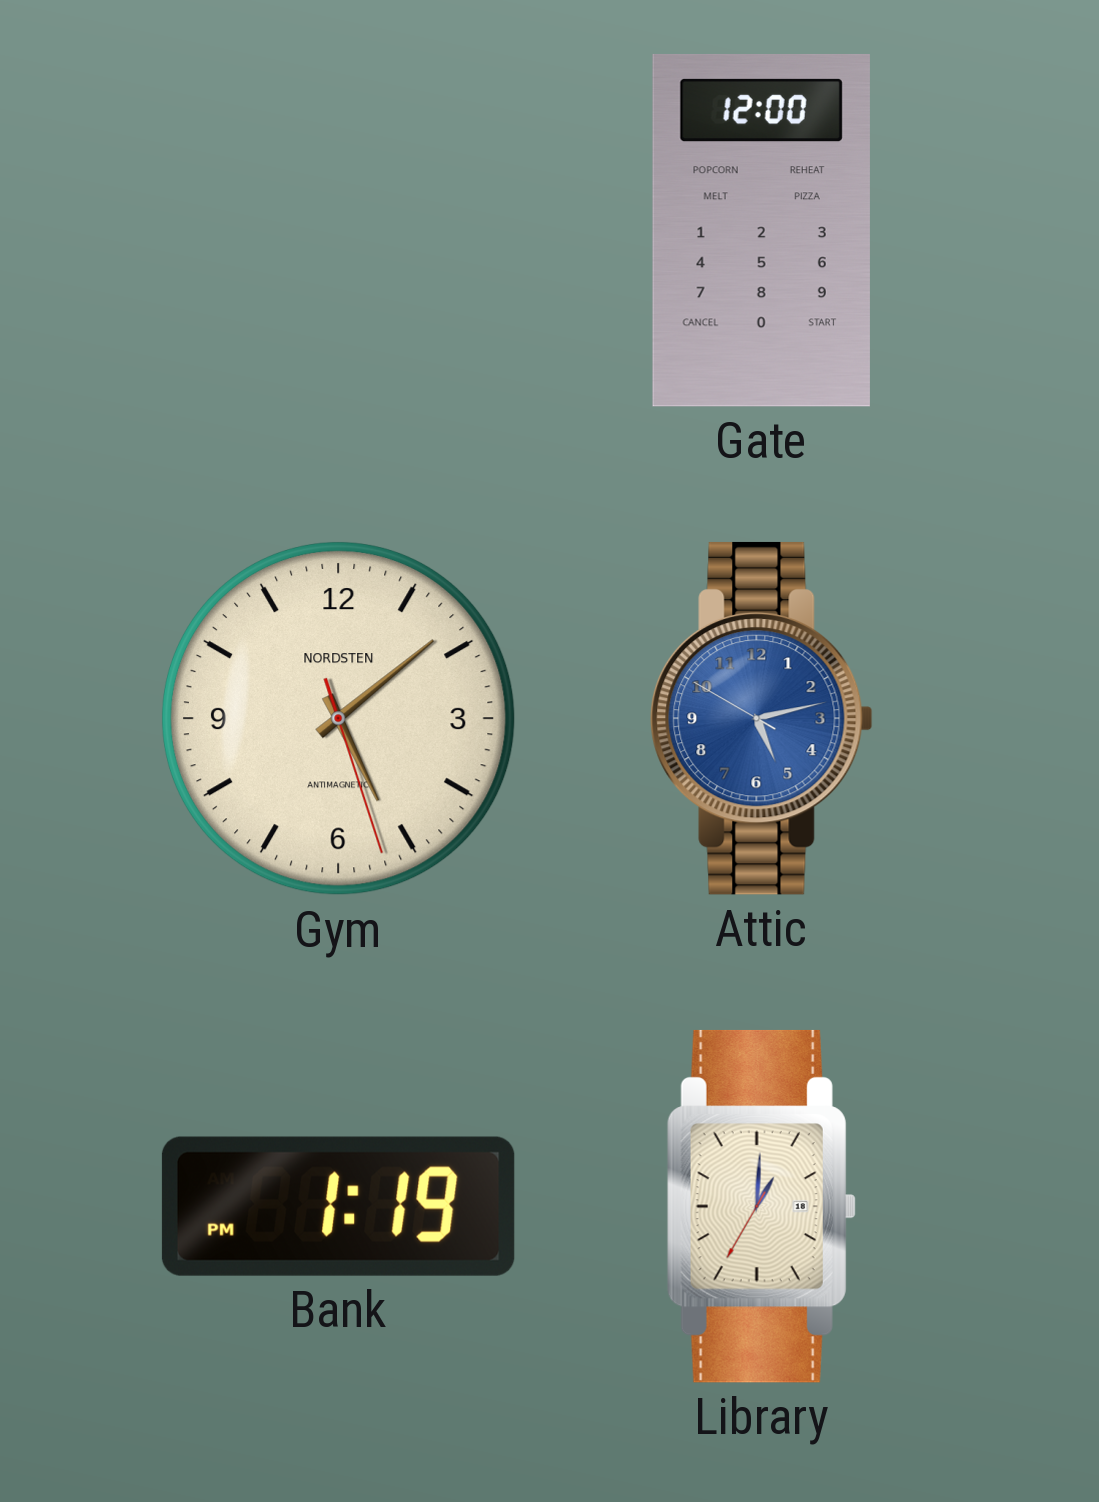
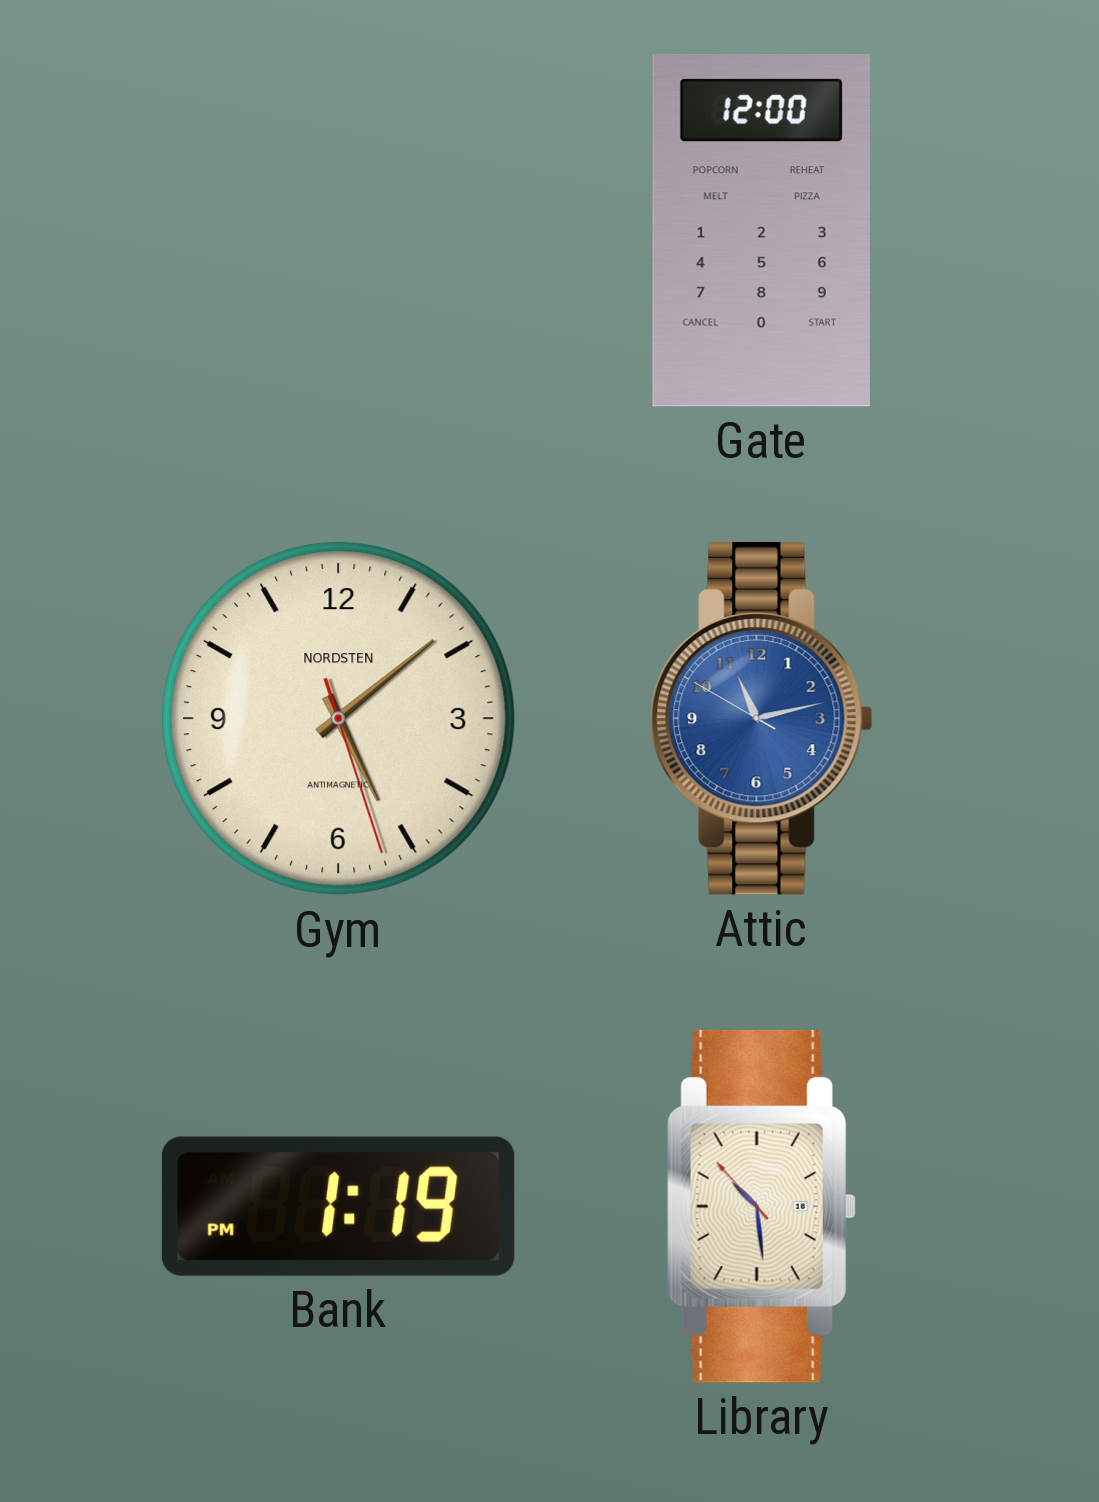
Attic: 5:12 -> 11:12
Library: 1:00 -> 10:28
